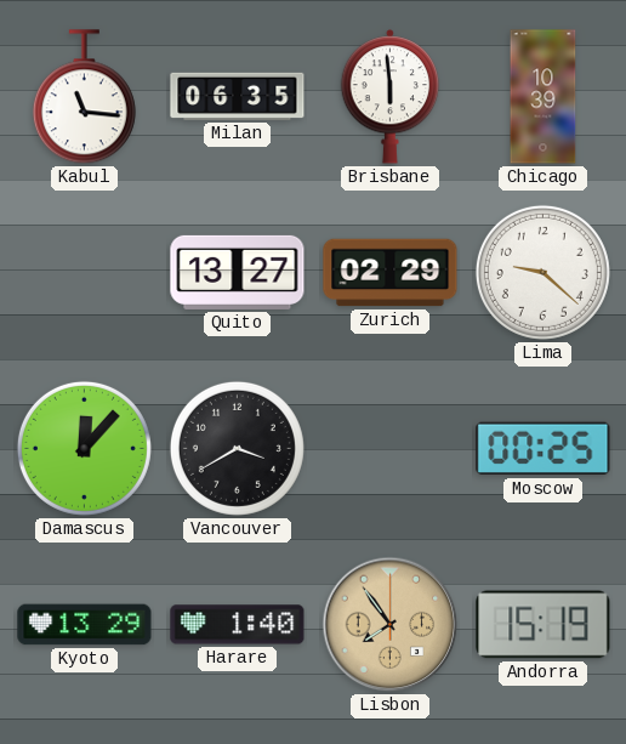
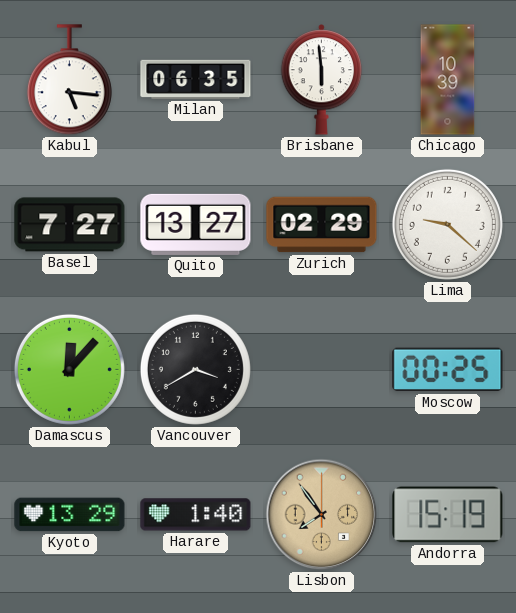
Kabul: 11:16 -> 5:16
Basel: none -> 7:27
